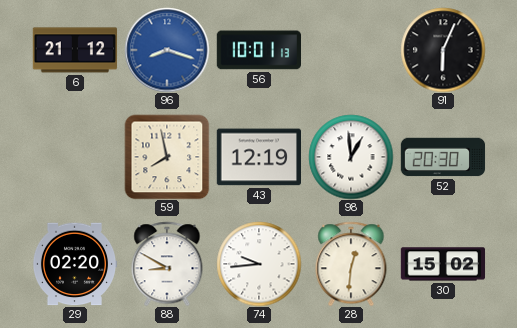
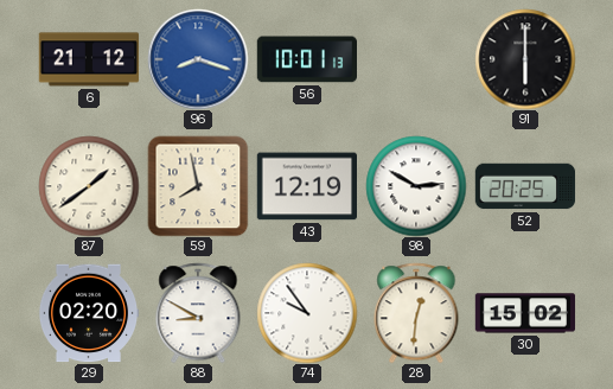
91: 6:04 -> 6:00
87: none -> 1:39
98: 12:59 -> 2:50
52: 20:30 -> 20:25
74: 9:44 -> 9:54
